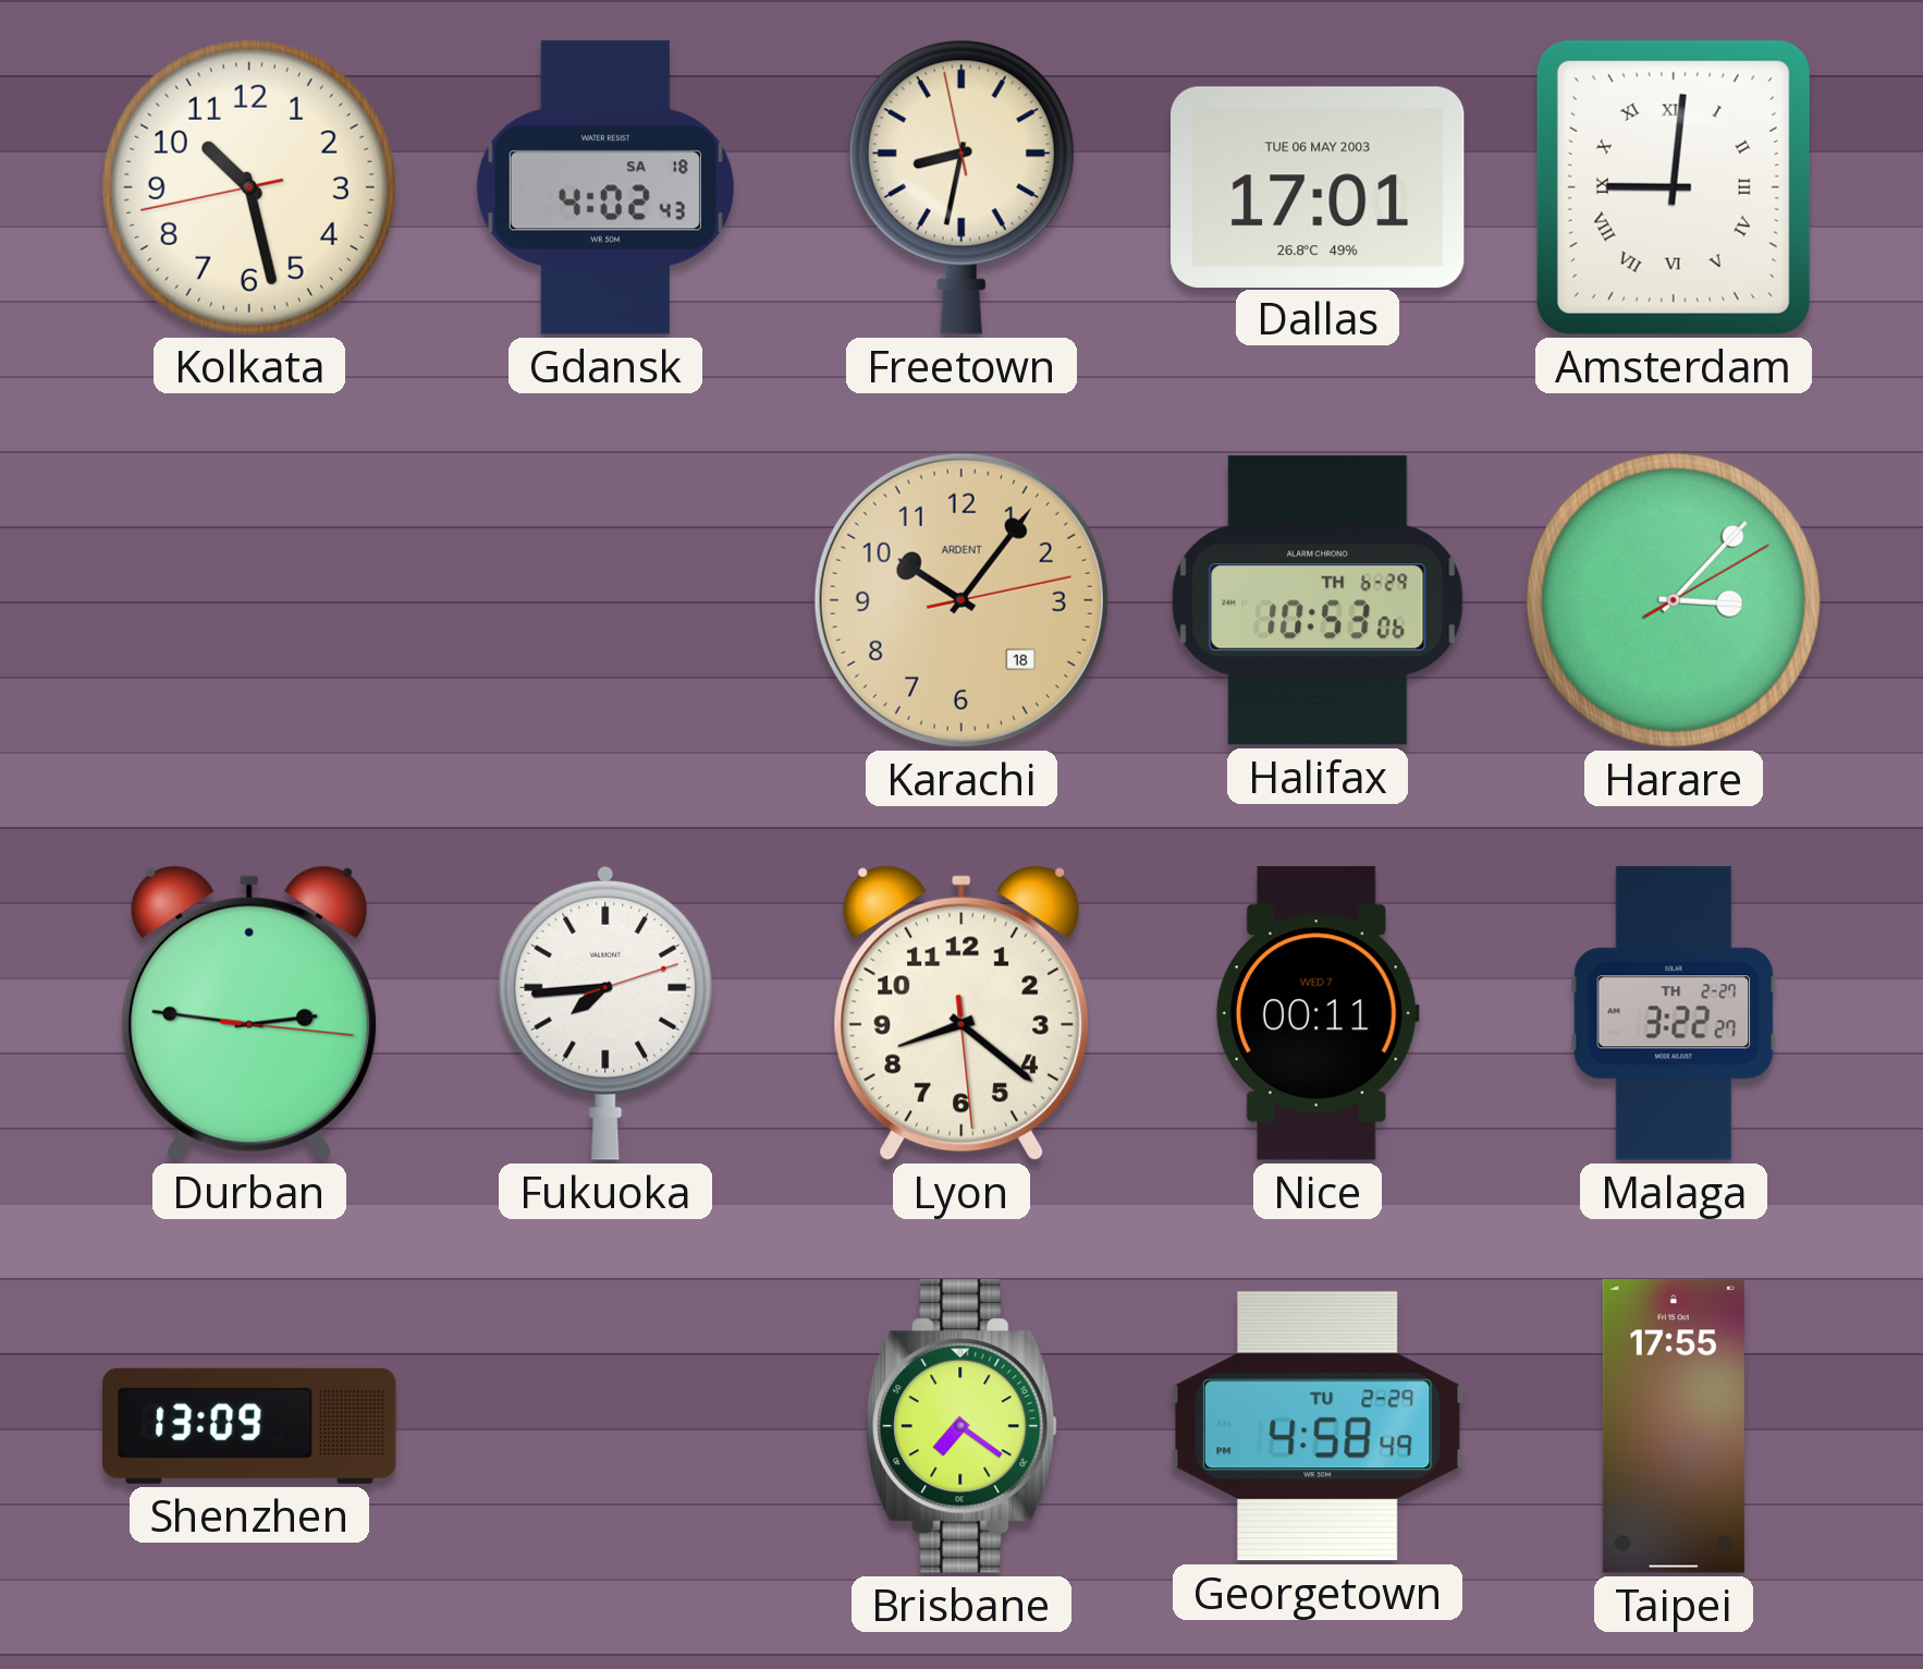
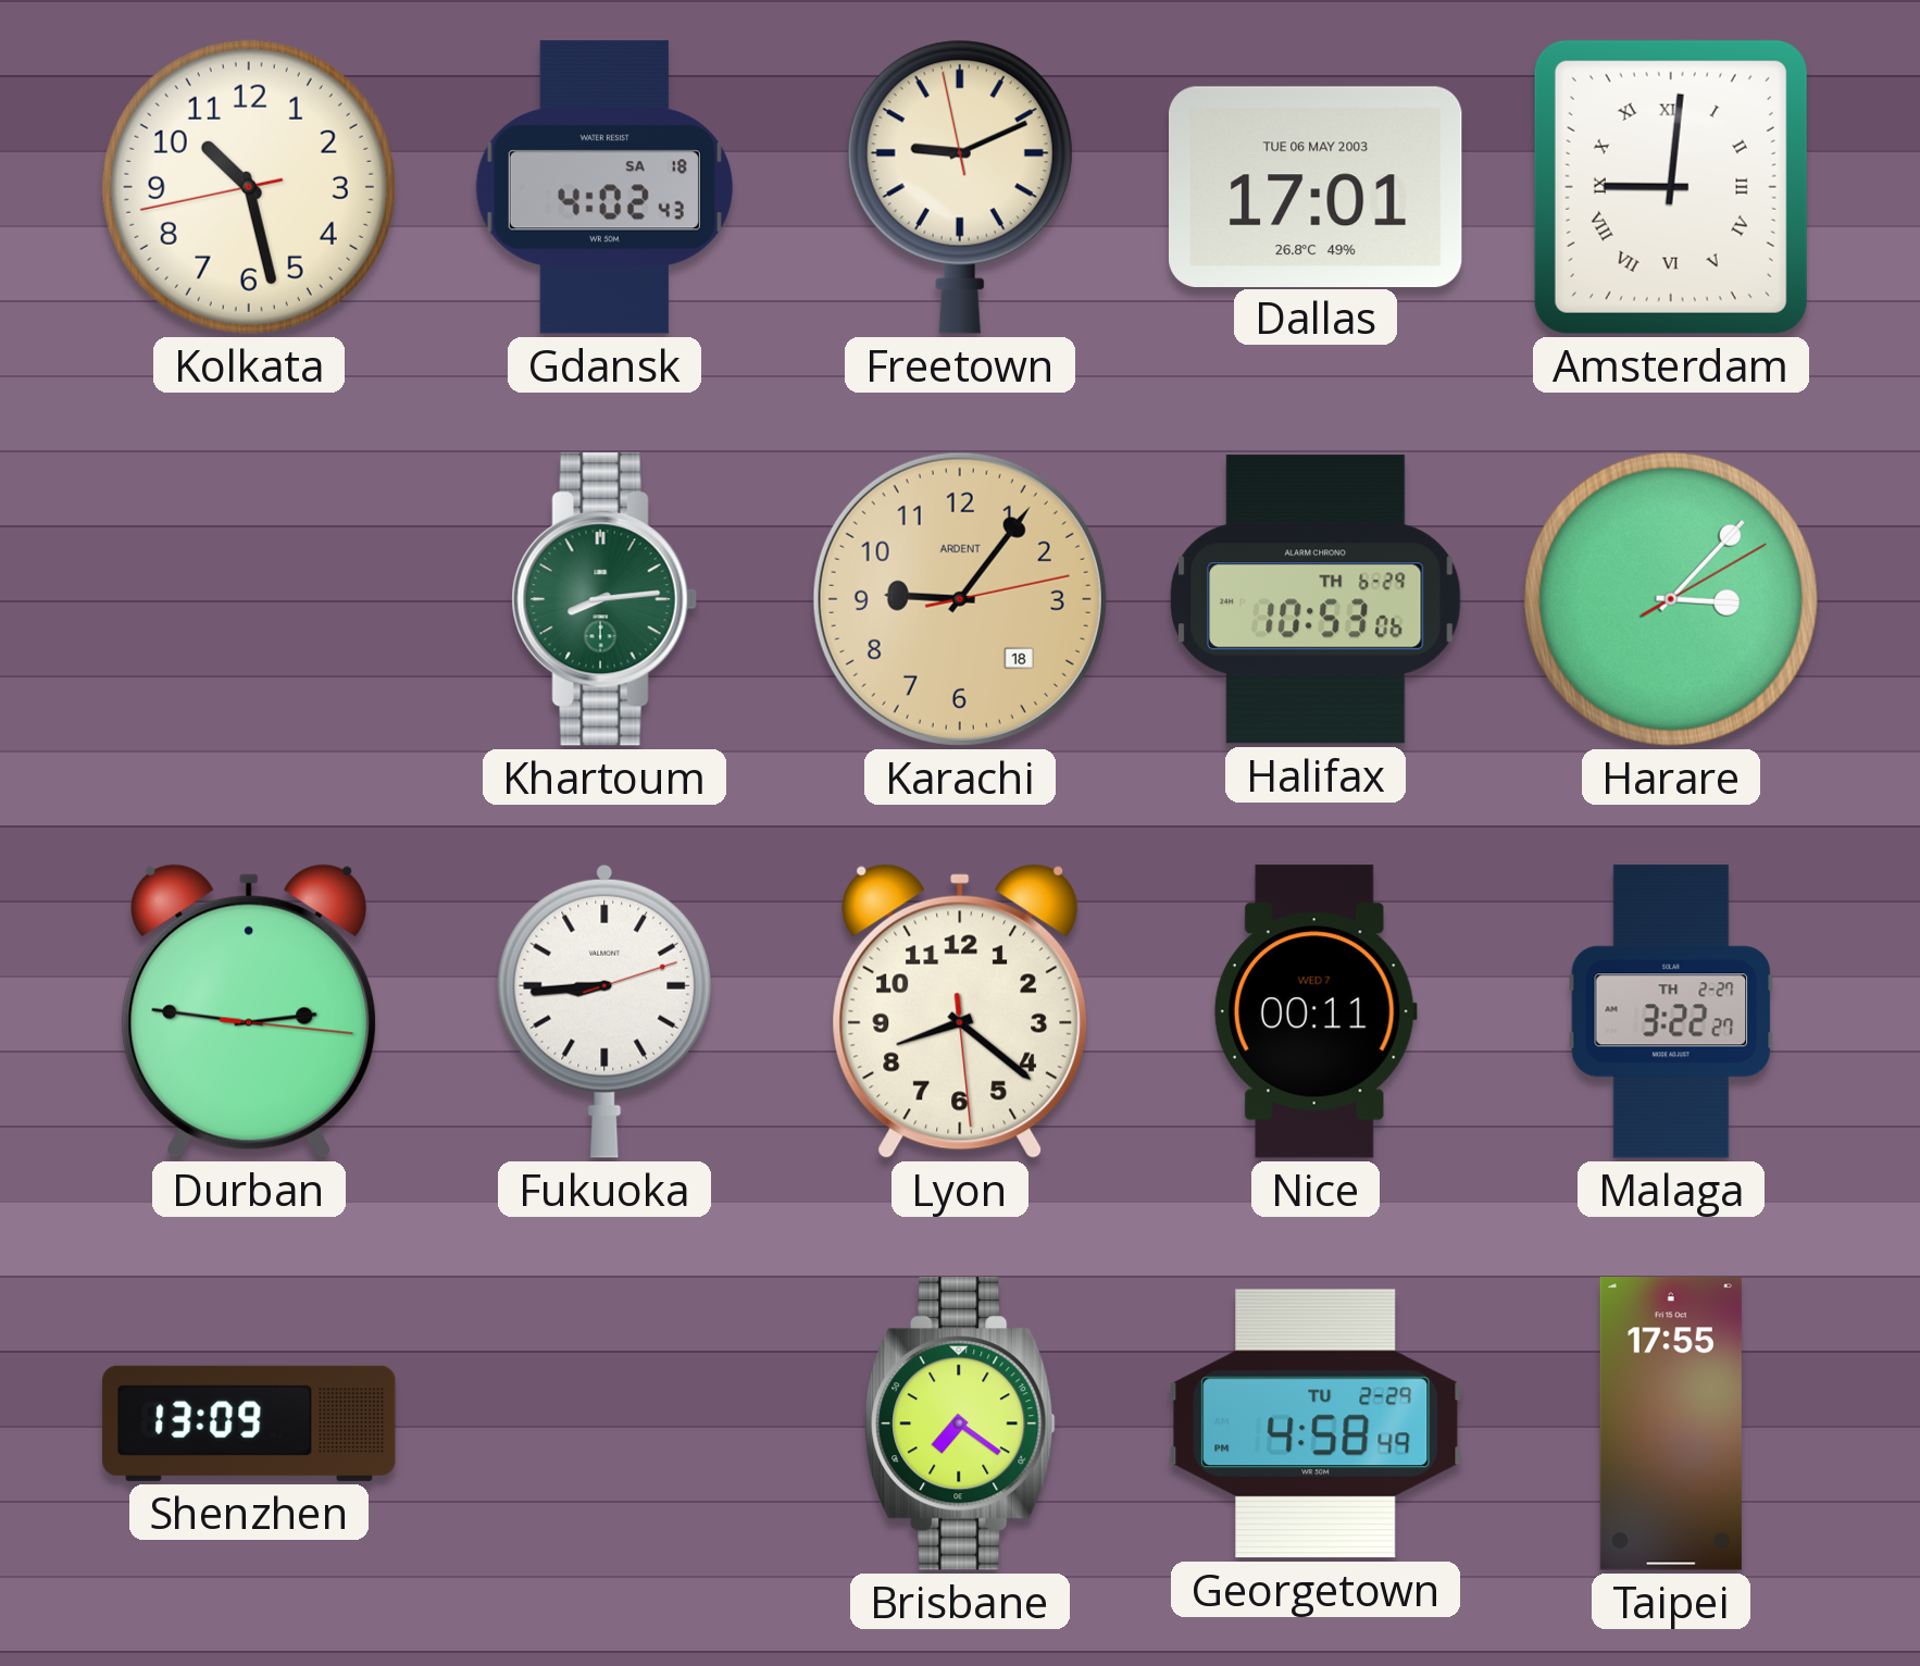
Freetown: 8:31 -> 9:10
Khartoum: none -> 8:14
Karachi: 10:06 -> 9:06
Fukuoka: 7:44 -> 8:44
